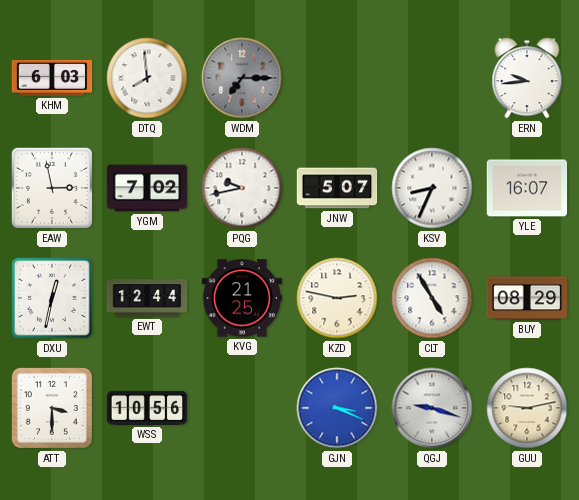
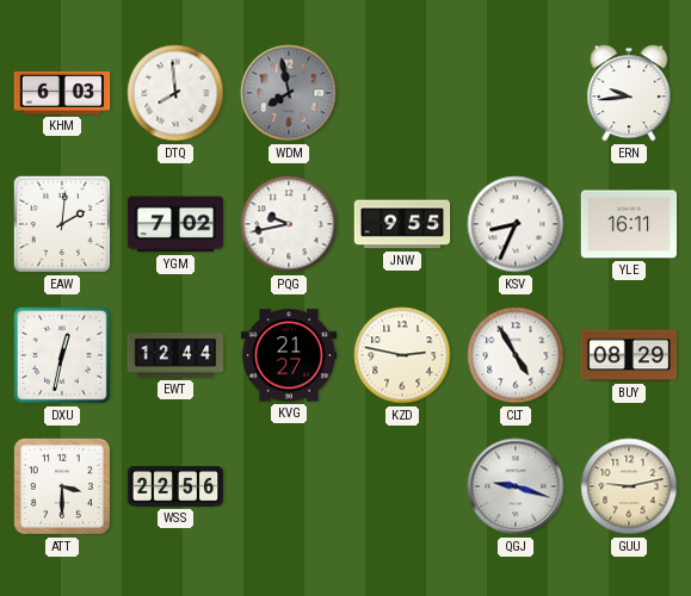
WDM: 7:15 -> 7:58
EAW: 2:58 -> 2:01
JNW: 5:07 -> 9:55
YLE: 16:07 -> 16:11
KVG: 21:25 -> 21:27
WSS: 10:56 -> 22:56
GJN: 3:19 -> none
